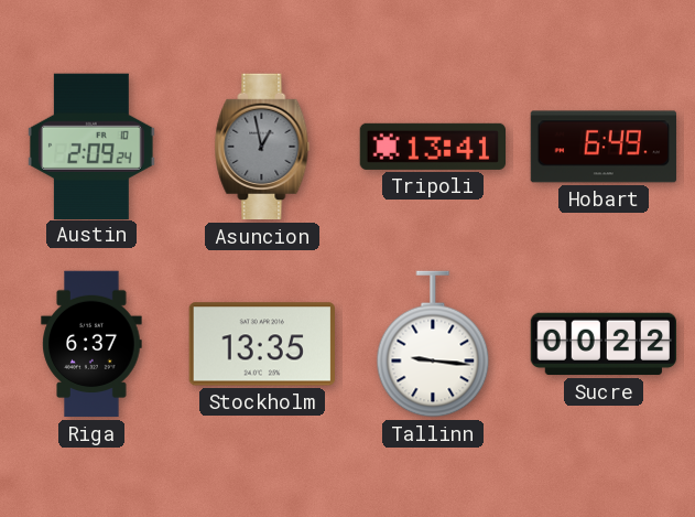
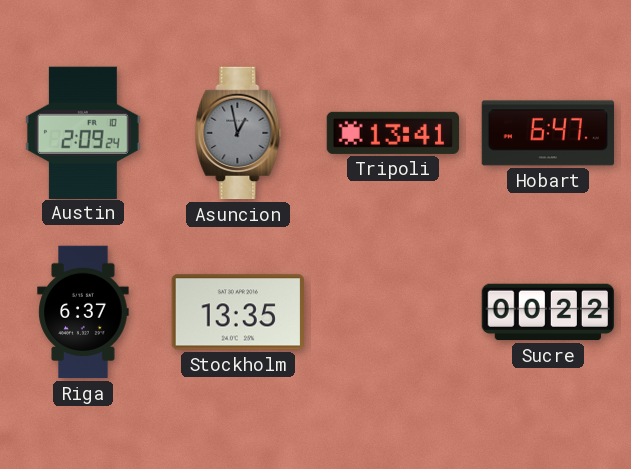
Hobart: 6:49 -> 6:47
Tallinn: 9:16 -> none
